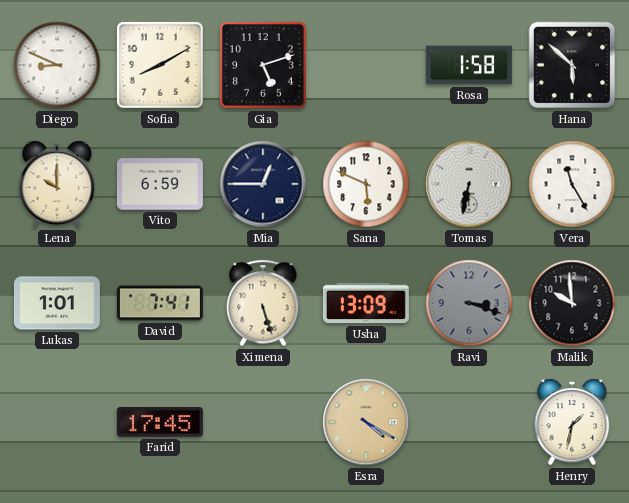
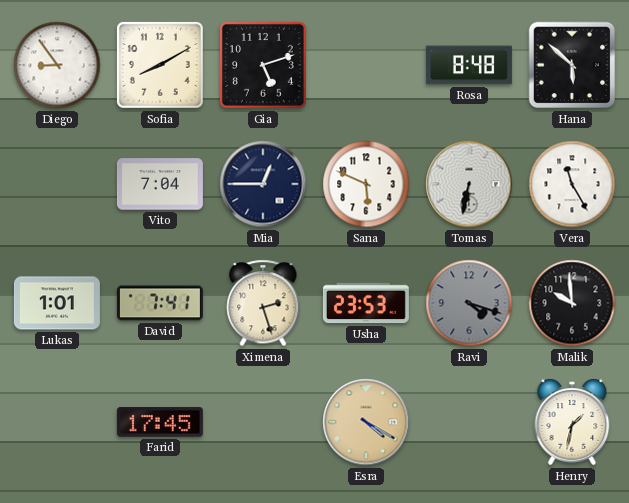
Diego: 8:49 -> 8:54
Rosa: 1:58 -> 8:48
Lena: 10:00 -> none
Vito: 6:59 -> 7:04
Ximena: 5:27 -> 2:27
Usha: 13:09 -> 23:53
Ravi: 3:18 -> 4:18
